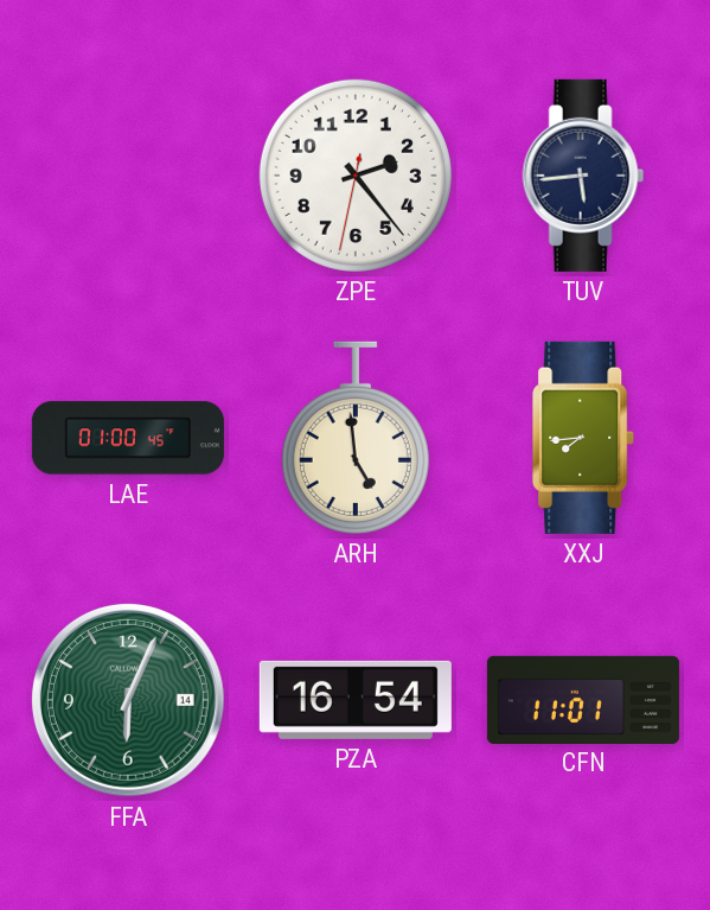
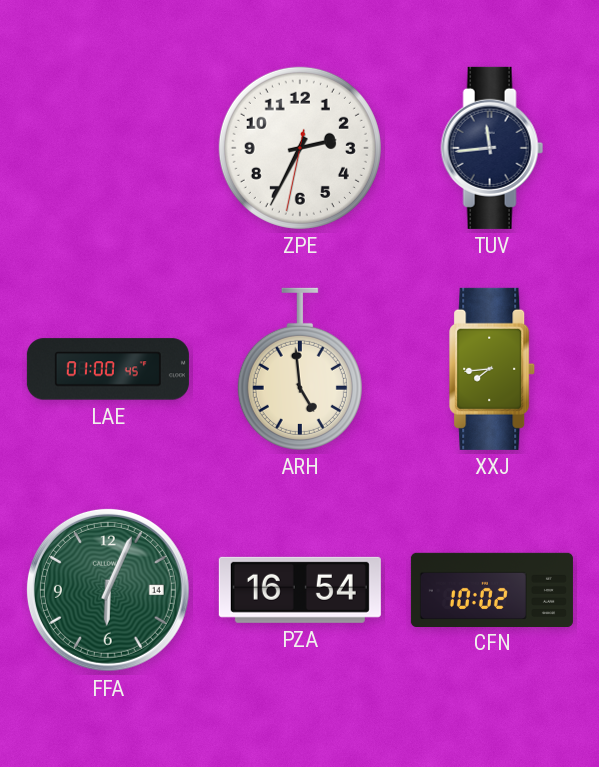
ZPE: 2:23 -> 2:34
TUV: 5:44 -> 11:44
CFN: 11:01 -> 10:02
